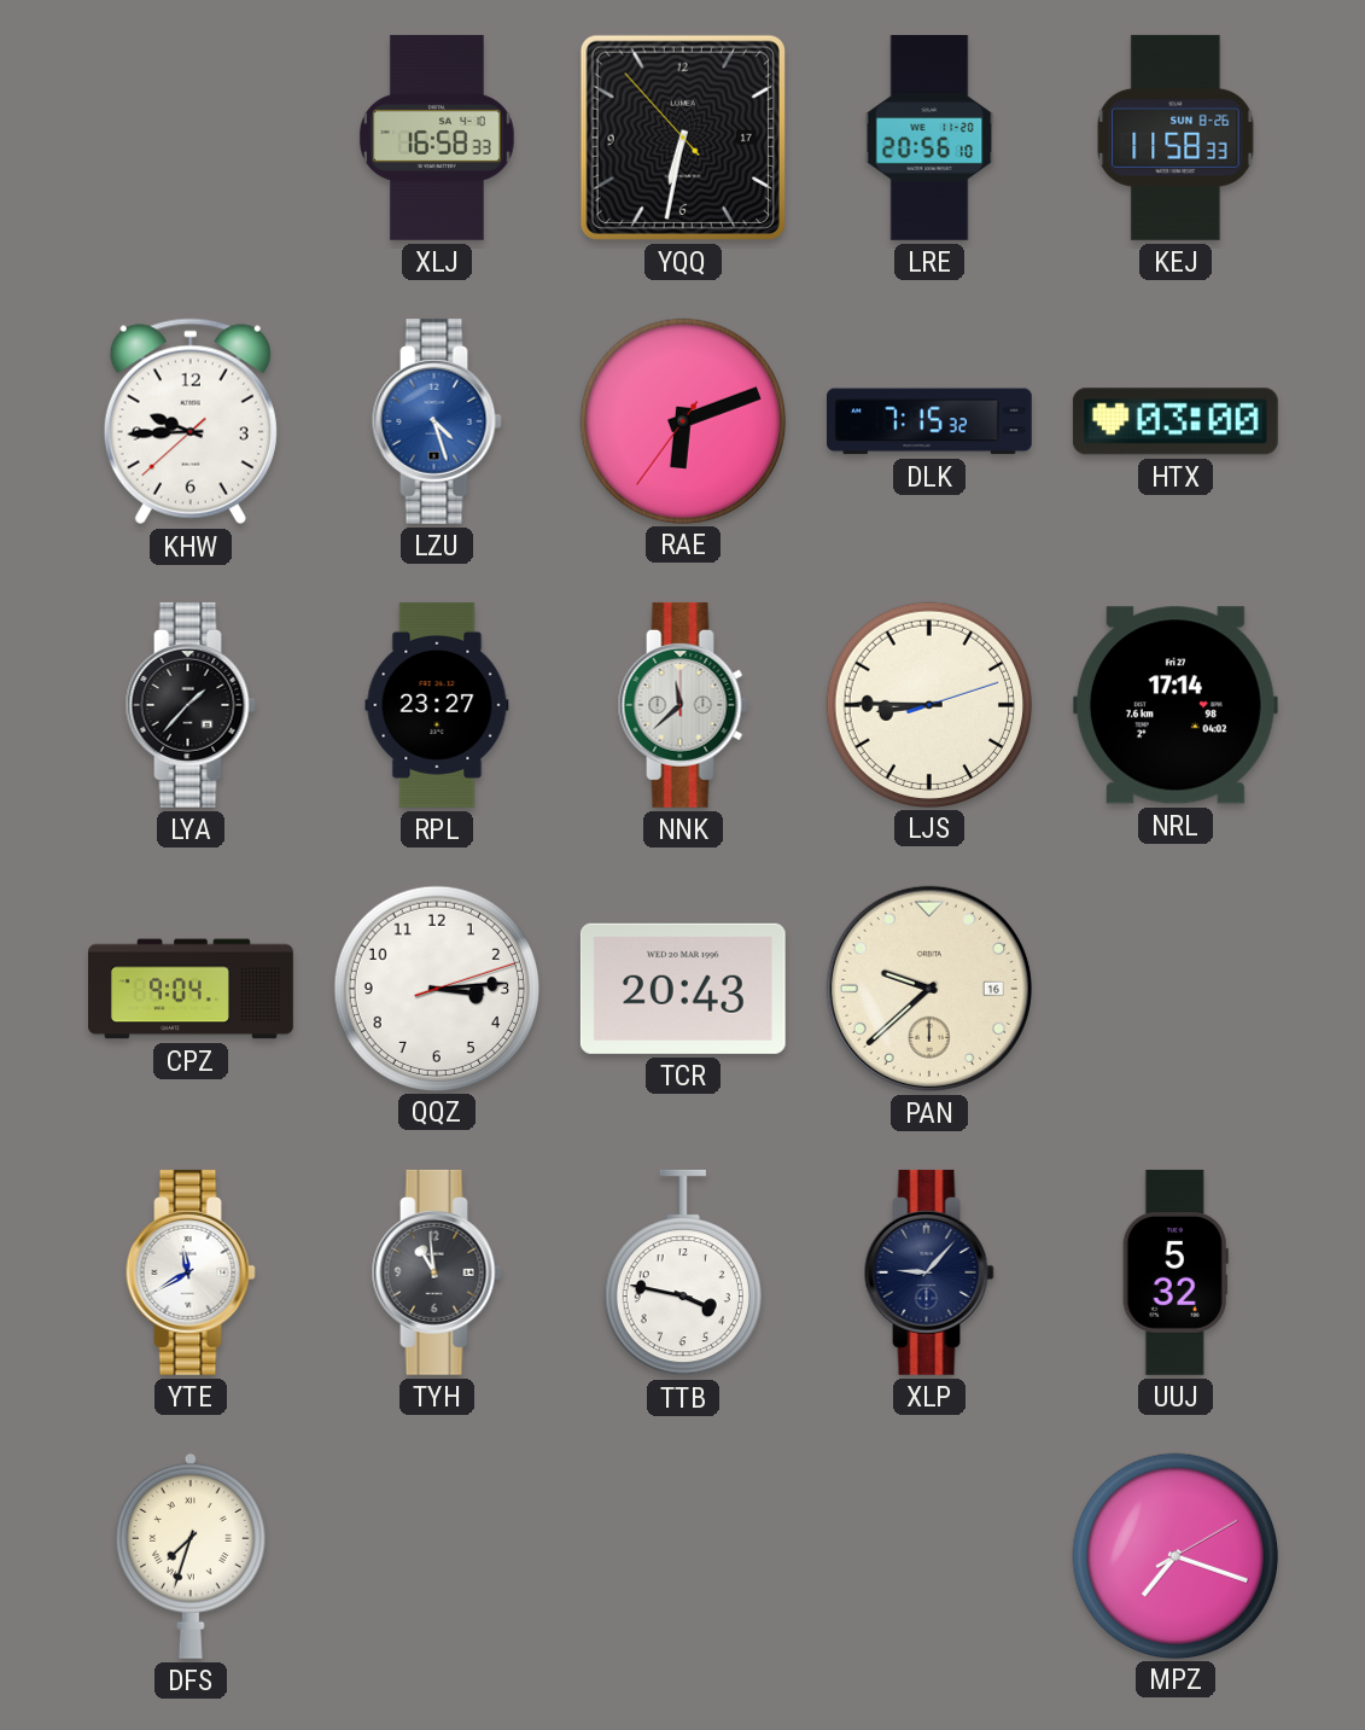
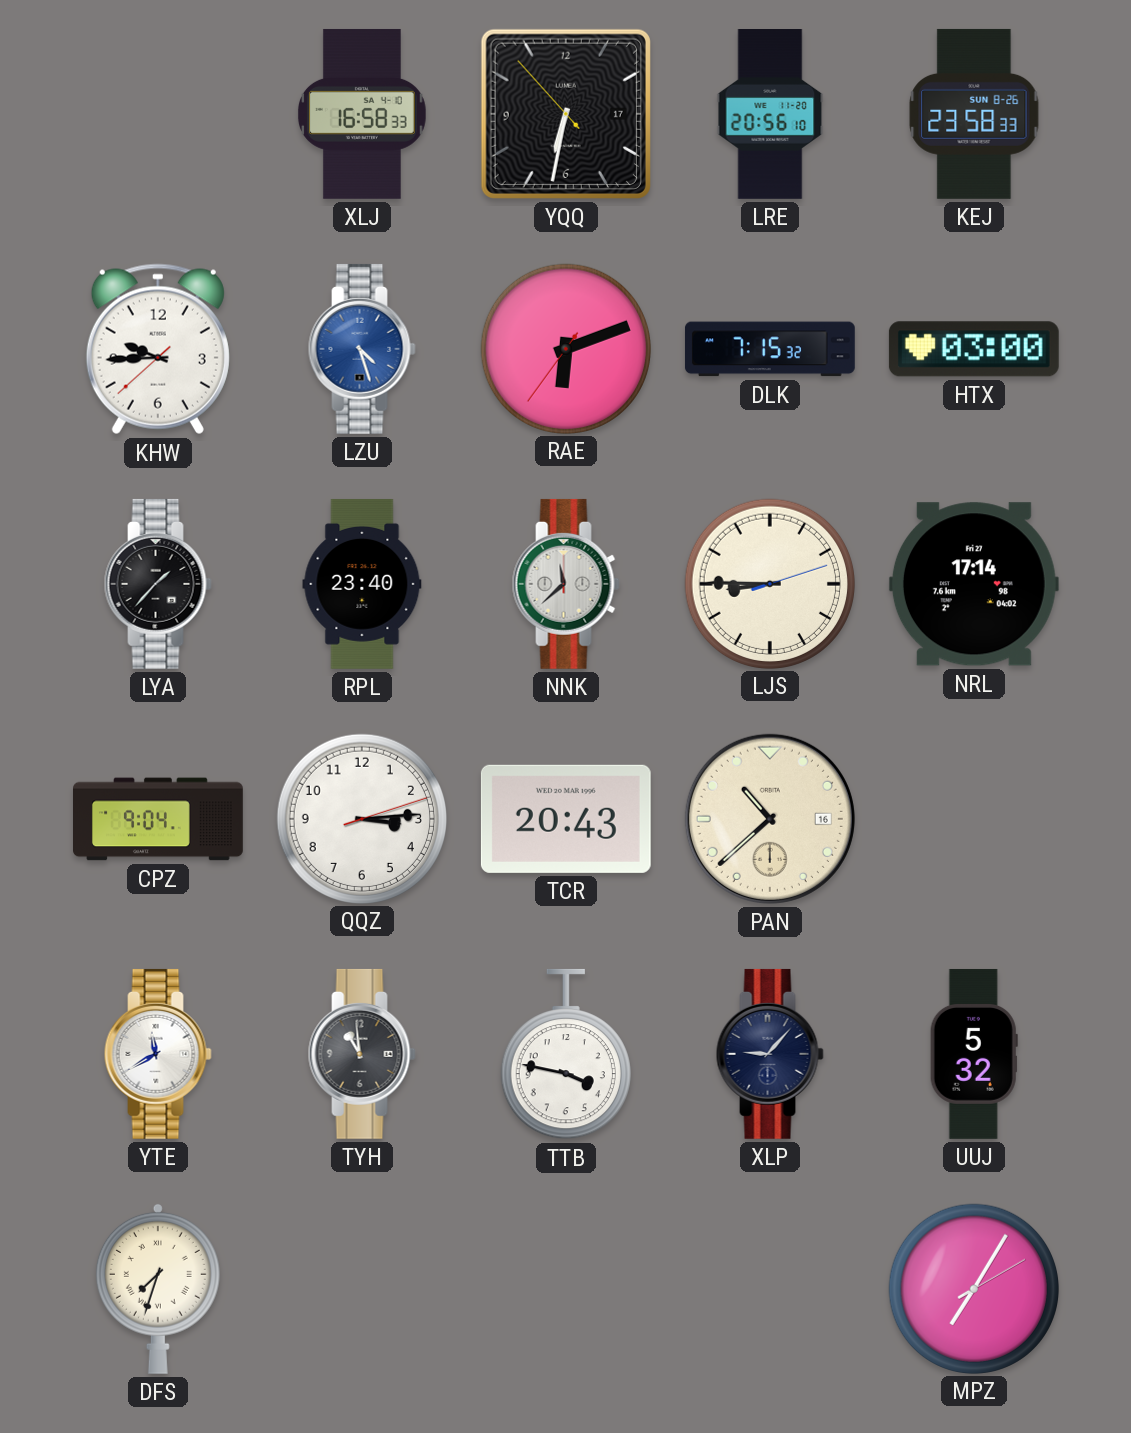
KEJ: 11:58 -> 23:58
RPL: 23:27 -> 23:40
PAN: 9:38 -> 10:38
MPZ: 7:18 -> 7:05
